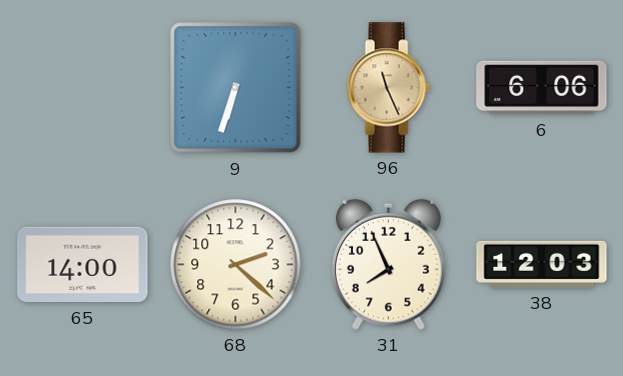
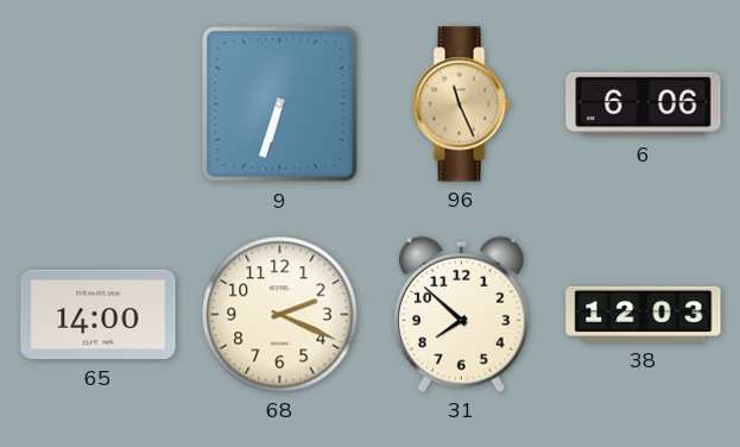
68: 2:22 -> 2:19
31: 7:56 -> 7:52
